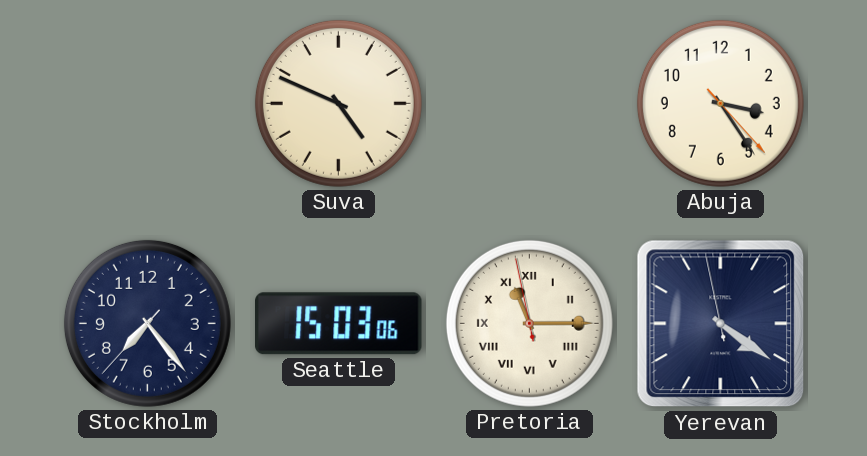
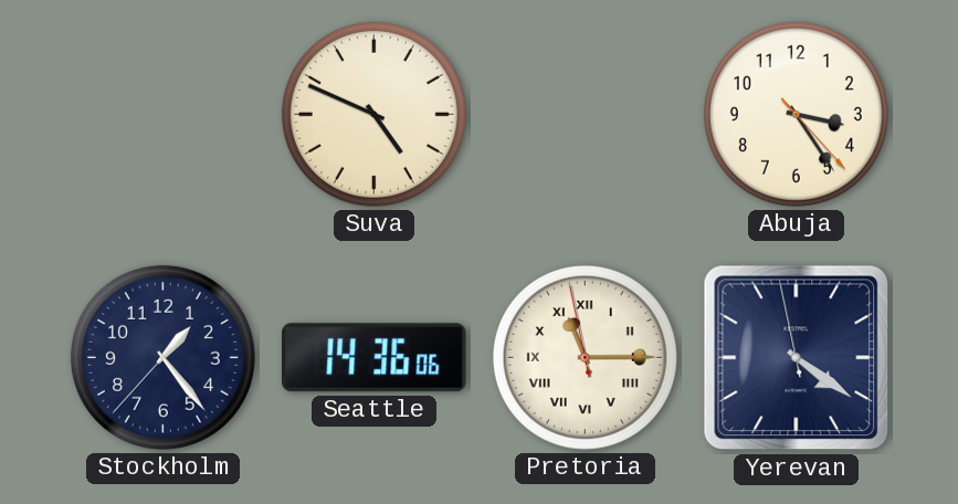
Stockholm: 7:23 -> 1:23
Seattle: 15:03 -> 14:36
